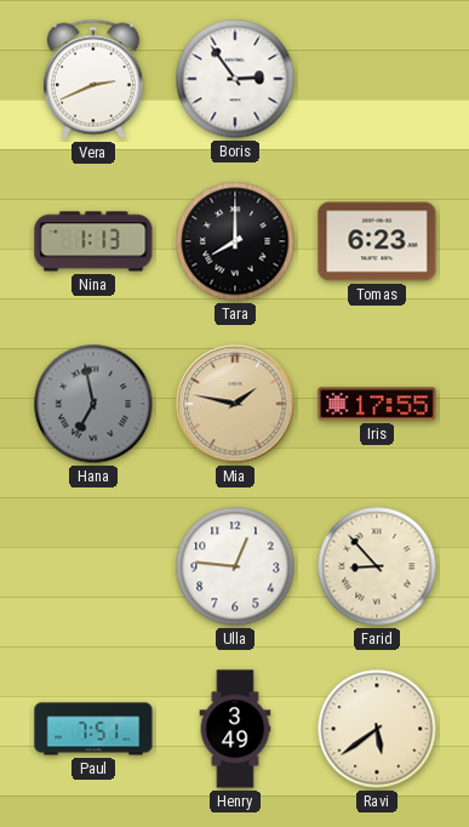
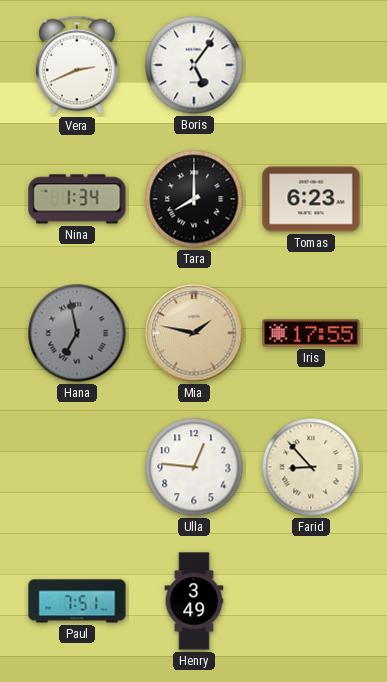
Boris: 2:54 -> 5:06
Nina: 1:13 -> 1:34
Ravi: 5:39 -> none
